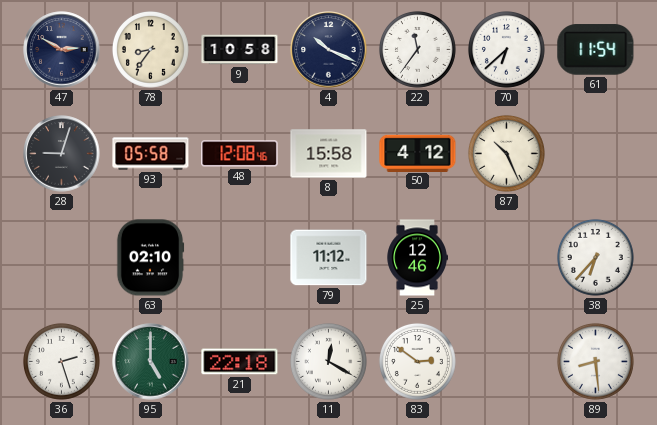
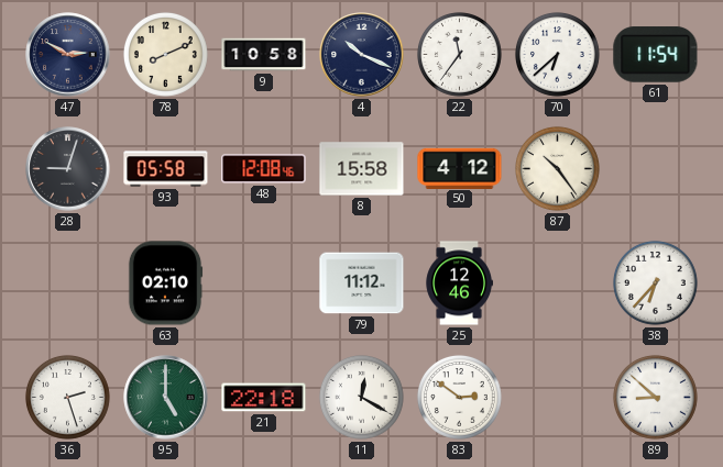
78: 8:36 -> 8:11
87: 10:26 -> 10:24
89: 8:29 -> 8:52
